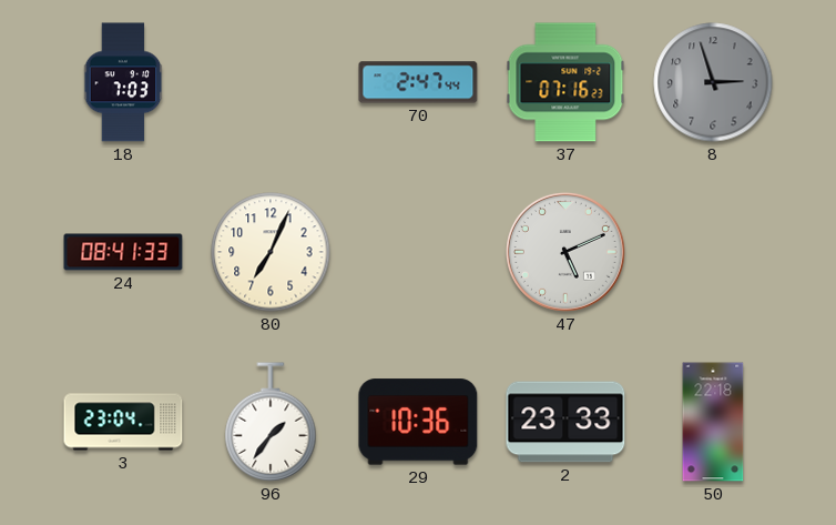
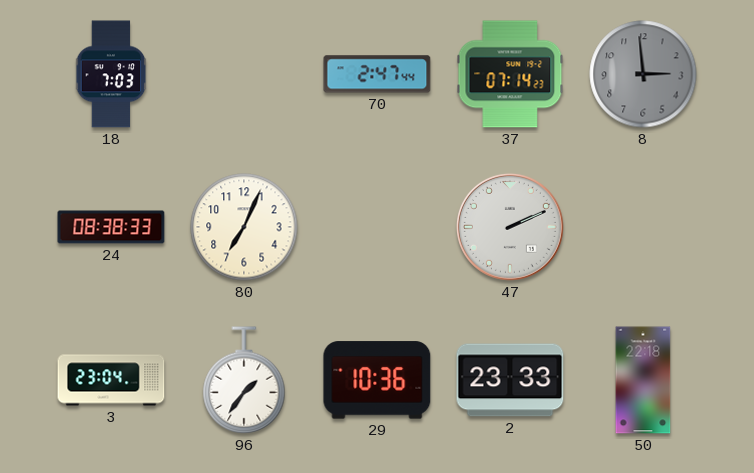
37: 07:16 -> 07:14
8: 2:57 -> 2:59
24: 08:41 -> 08:38
47: 5:11 -> 2:11
